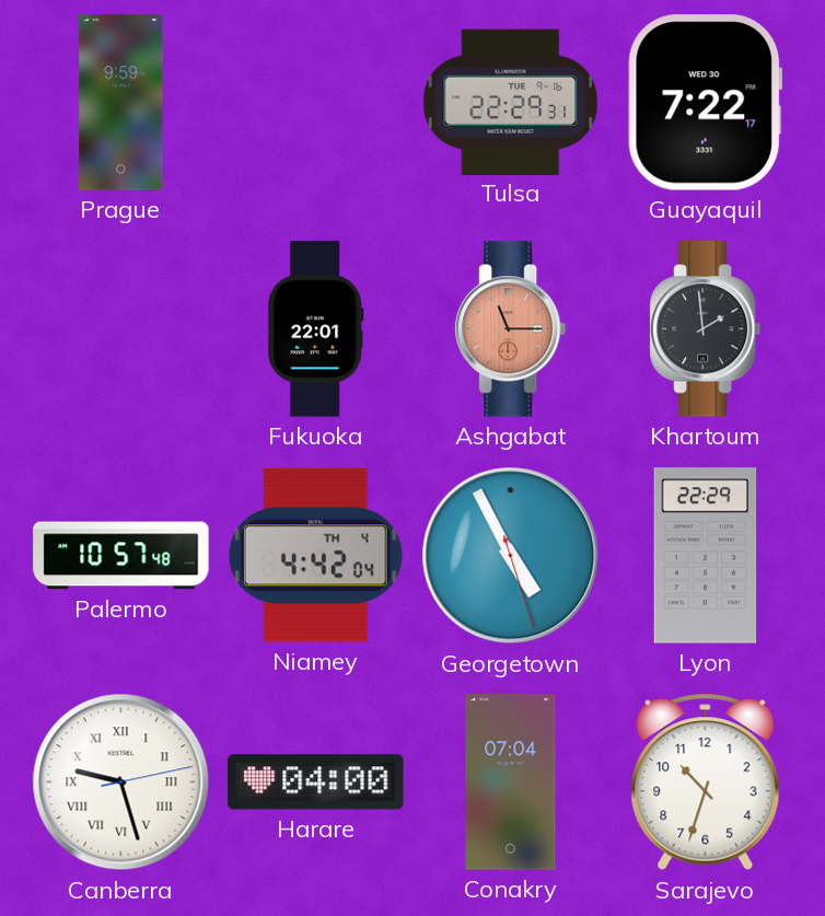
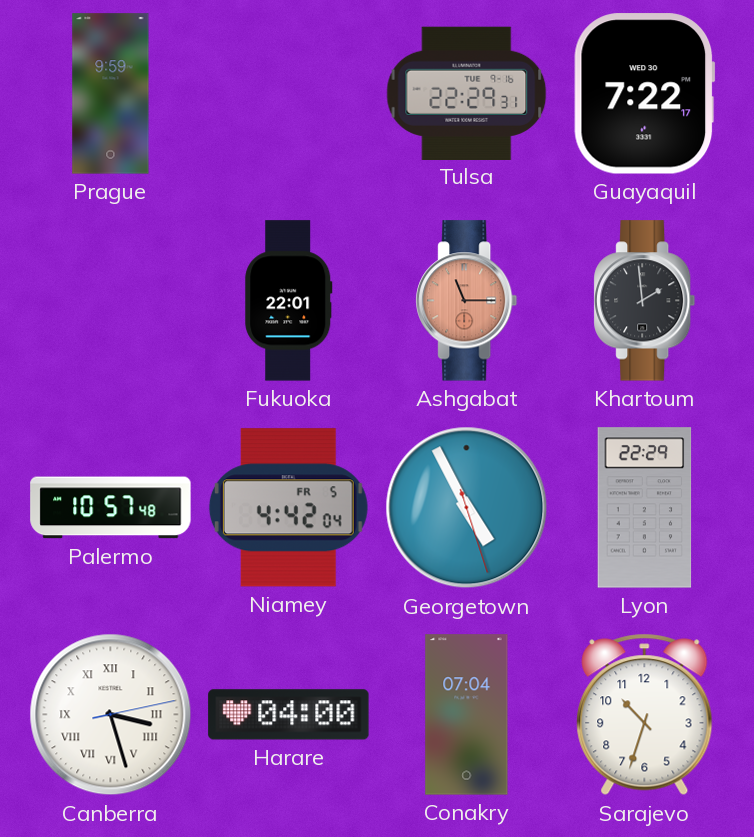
Niamey date: TH 4 -> FR 5
Canberra: 9:27 -> 3:27
